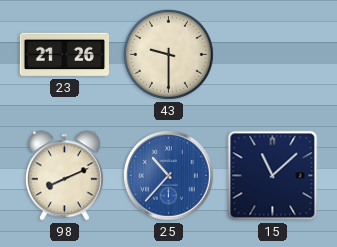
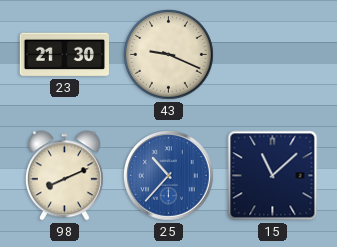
23: 21:26 -> 21:30
43: 9:30 -> 9:19
